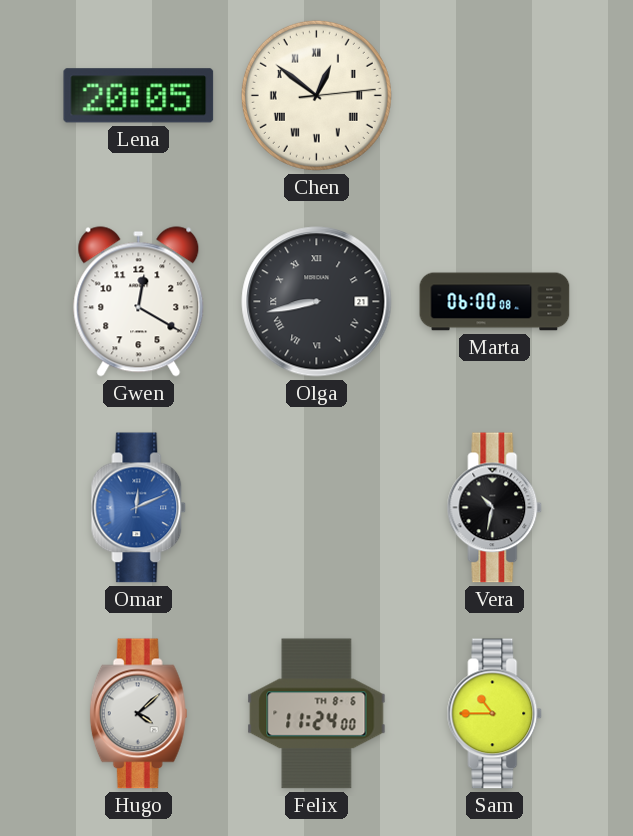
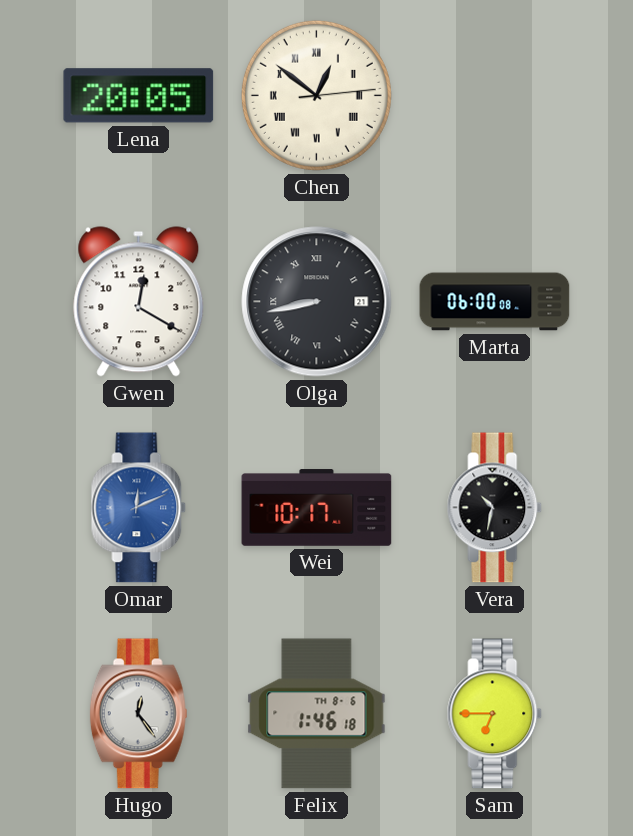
Wei: none -> 10:17
Hugo: 4:08 -> 12:24
Felix: 11:24 -> 1:46
Sam: 10:45 -> 6:45
